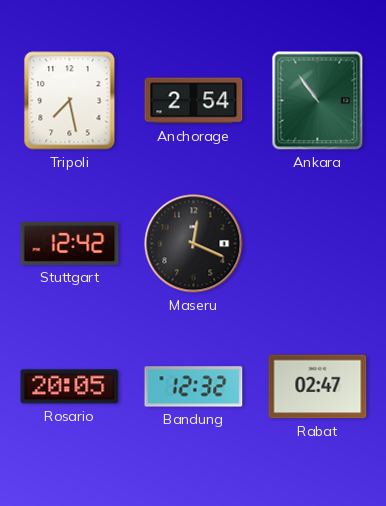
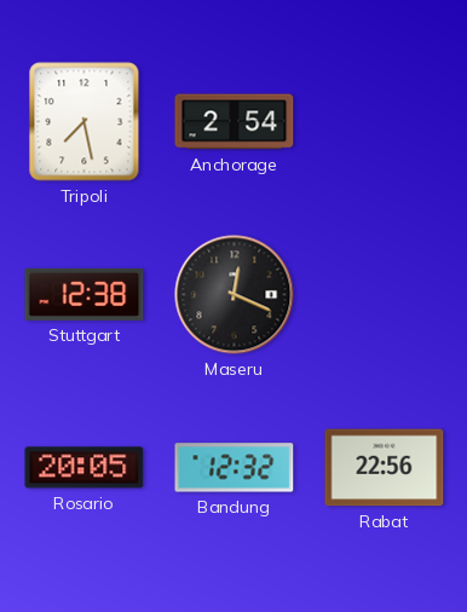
Ankara: 10:54 -> none
Stuttgart: 12:42 -> 12:38
Rabat: 02:47 -> 22:56
